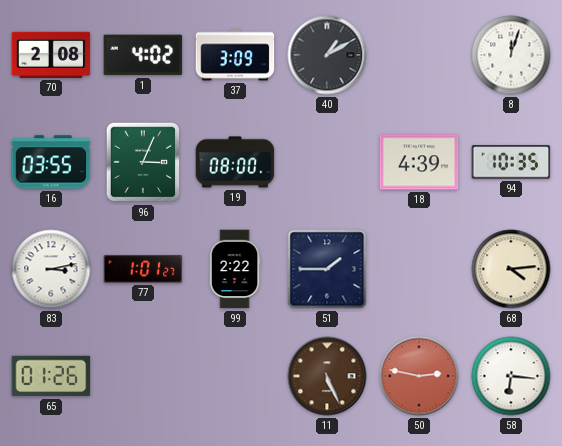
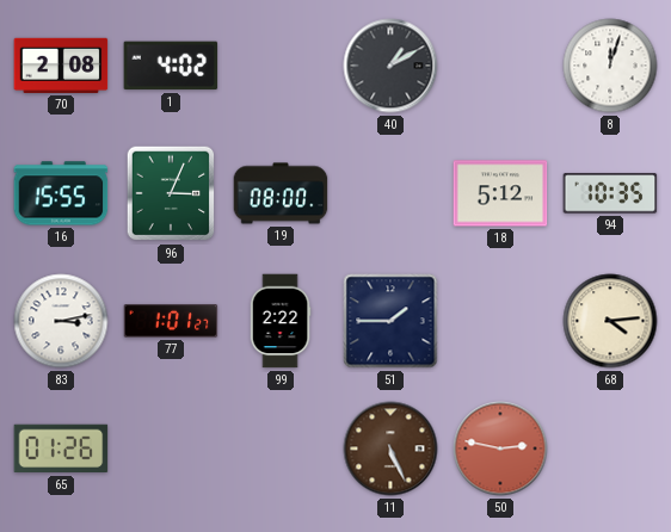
37: 3:09 -> none
16: 03:55 -> 15:55
18: 4:39 -> 5:12
58: 6:16 -> none
